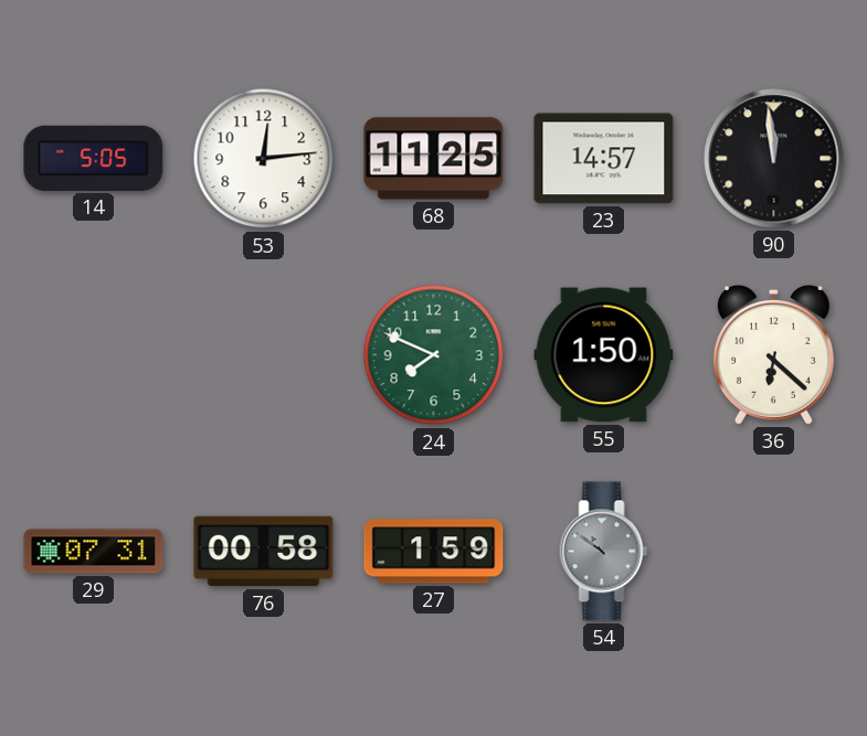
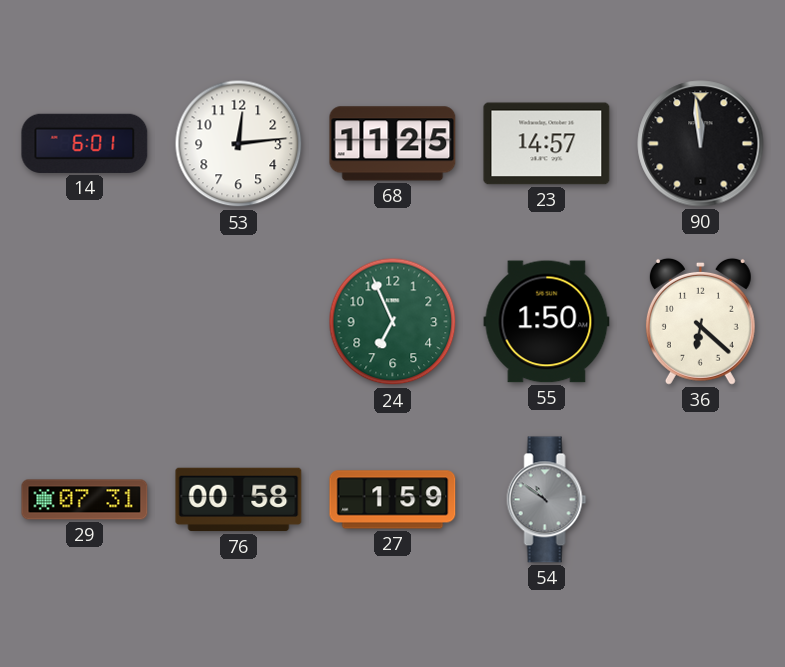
14: 5:05 -> 6:01
24: 7:49 -> 6:56
